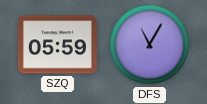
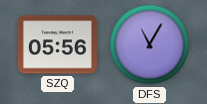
SZQ: 05:59 -> 05:56
